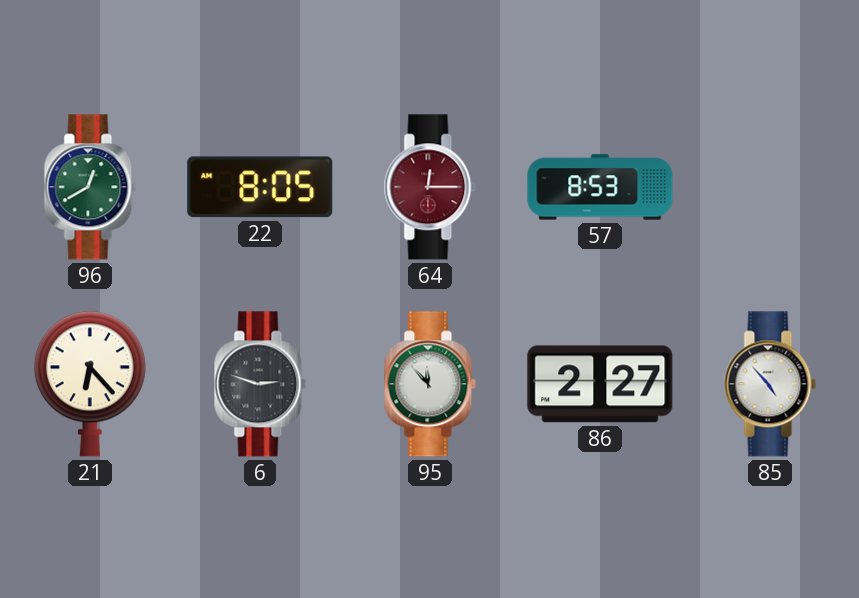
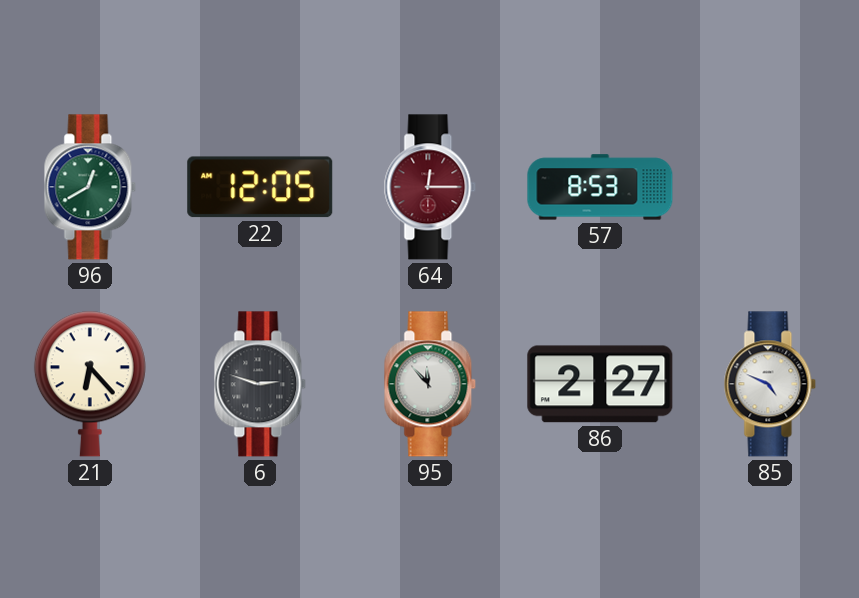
22: 8:05 -> 12:05
85: 4:53 -> 4:49
